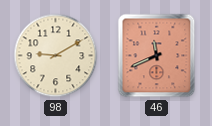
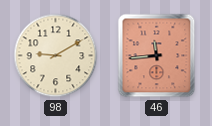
46: 11:41 -> 11:44
